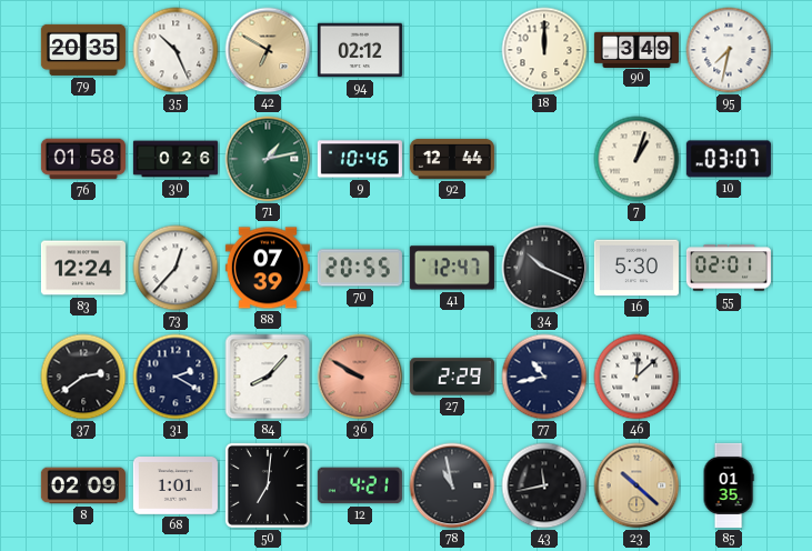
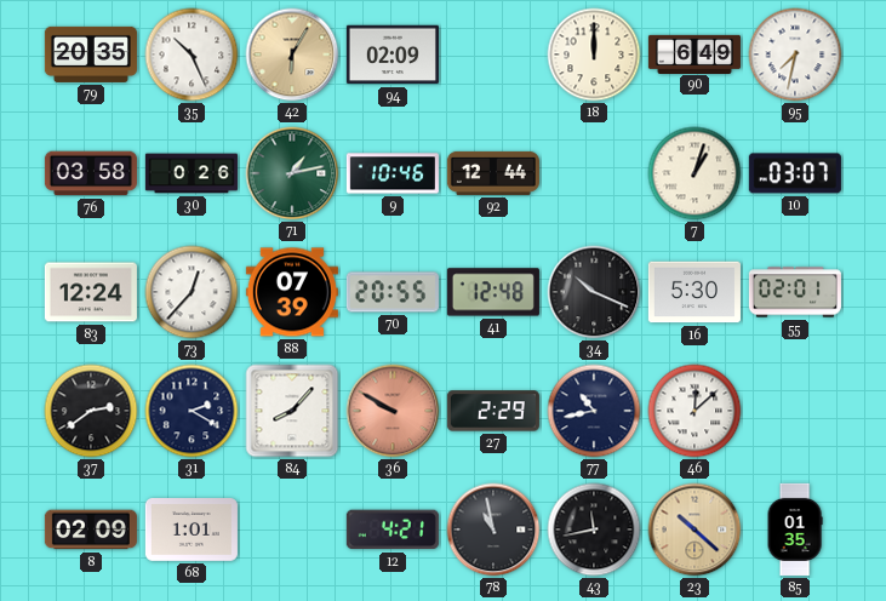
42: 6:50 -> 6:05
94: 02:12 -> 02:09
90: 3:49 -> 6:49
76: 01:58 -> 03:58
41: 12:47 -> 12:48
50: 7:01 -> none
